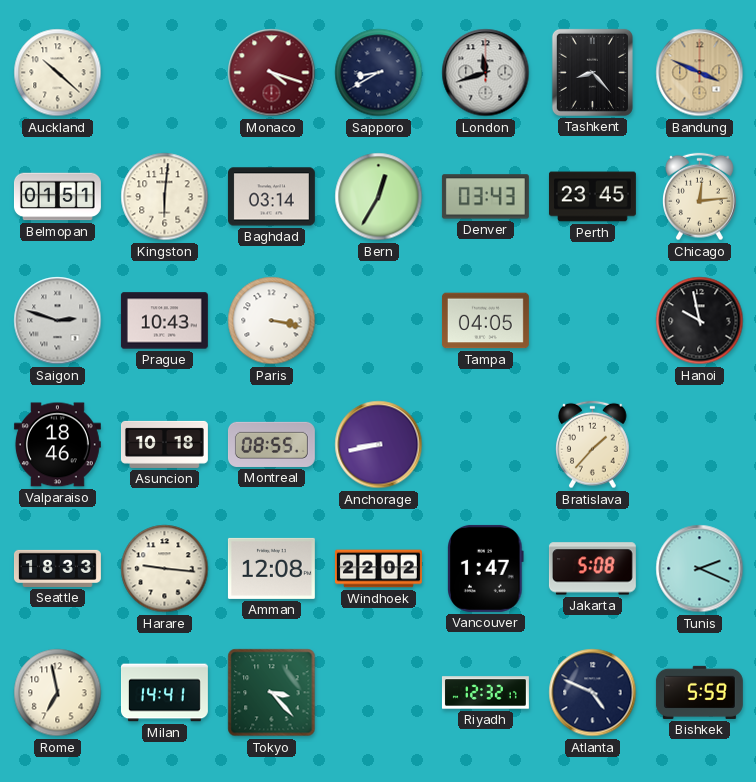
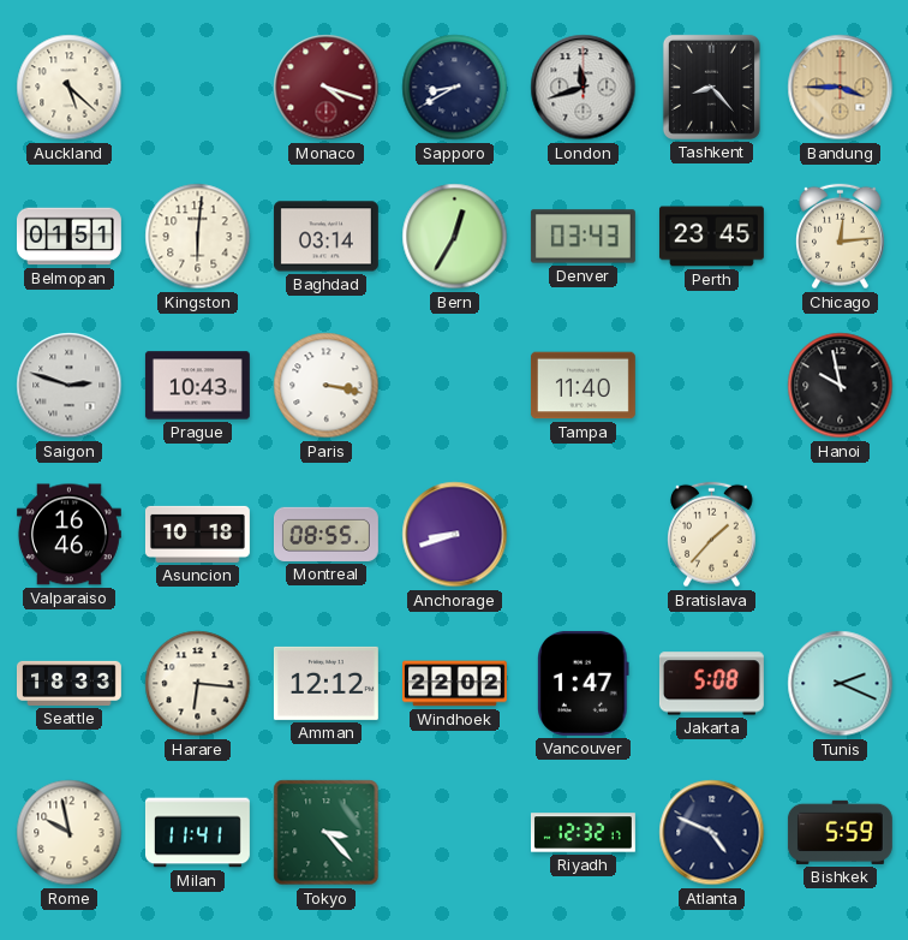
Auckland: 10:22 -> 5:22
Bandung: 3:49 -> 3:45
Tampa: 04:05 -> 11:40
Valparaiso: 18:46 -> 16:46
Anchorage: 8:43 -> 8:42
Harare: 9:16 -> 6:16
Amman: 12:08 -> 12:12
Rome: 6:58 -> 9:58
Milan: 14:41 -> 11:41
